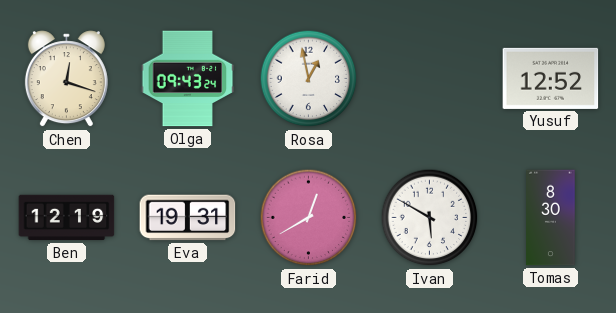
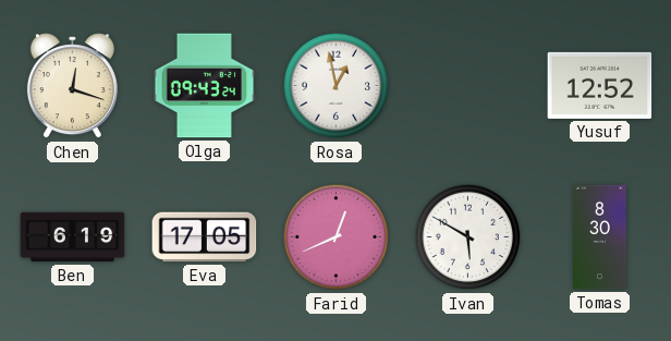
Ben: 12:19 -> 6:19
Eva: 19:31 -> 17:05
Farid: 12:40 -> 12:41
